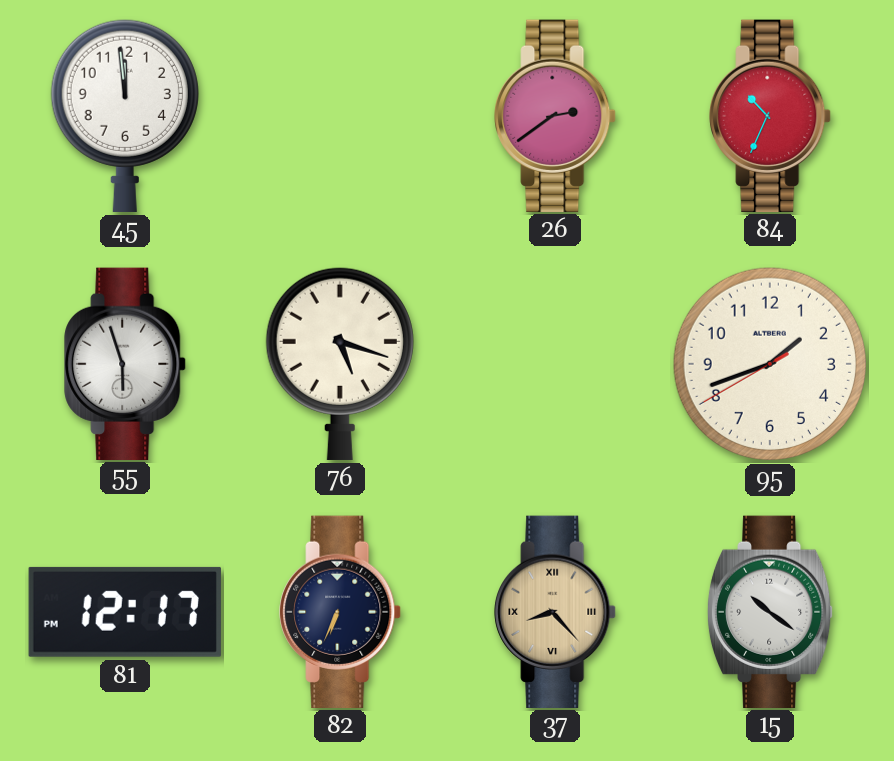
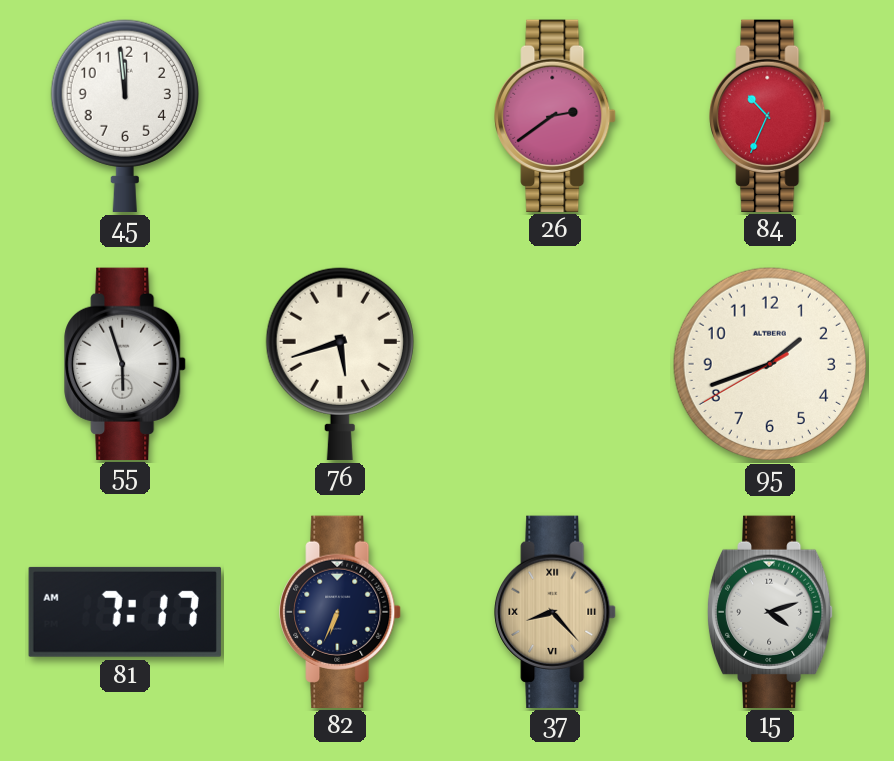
76: 5:18 -> 5:42
81: 12:17 -> 7:17
15: 10:21 -> 4:12
